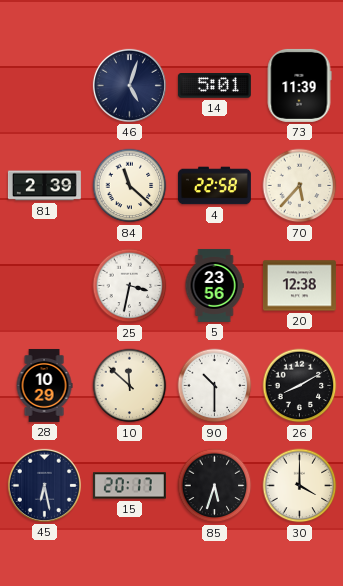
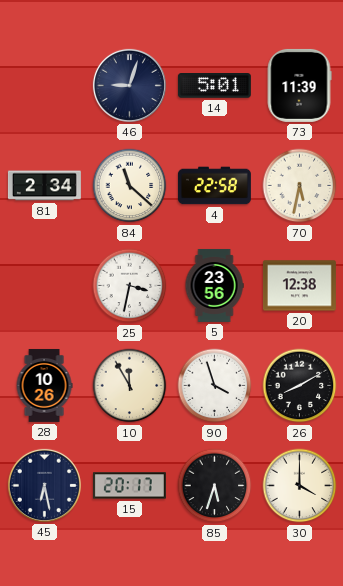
46: 5:03 -> 9:03
81: 2:39 -> 2:34
70: 5:37 -> 5:32
28: 10:29 -> 10:26
10: 11:52 -> 11:55
90: 10:30 -> 3:57
